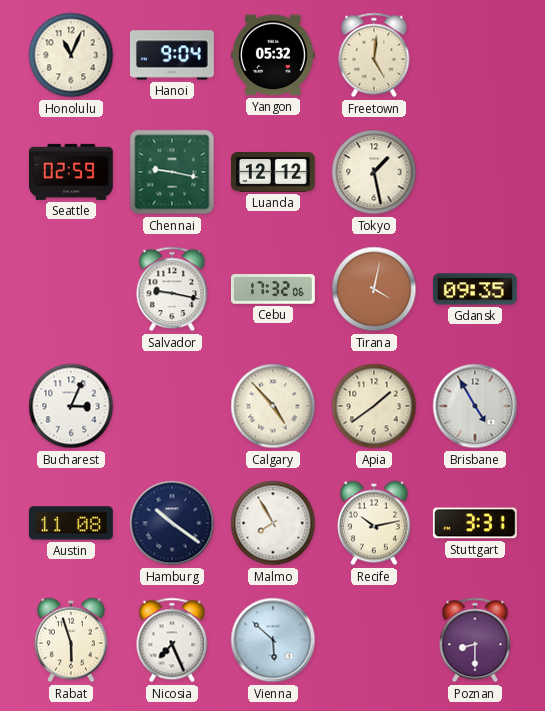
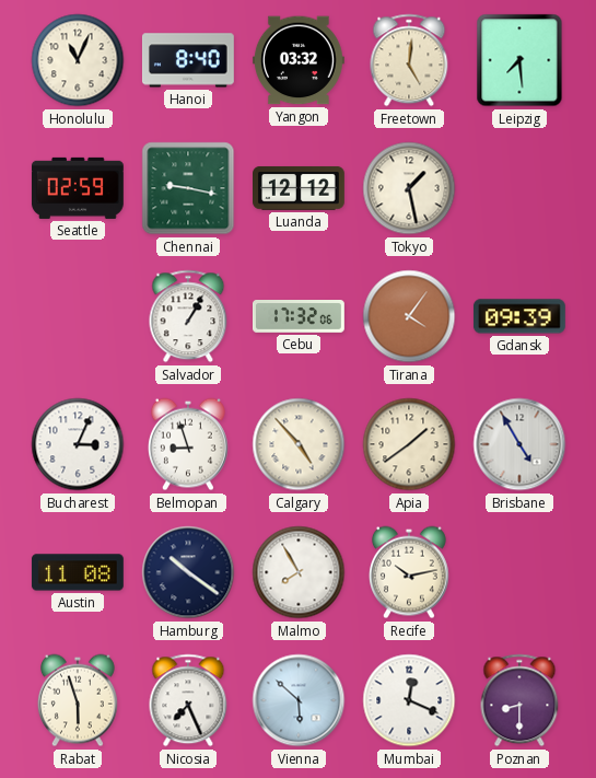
Hanoi: 9:04 -> 8:40
Yangon: 05:32 -> 03:32
Leipzig: none -> 7:29
Salvador: 9:17 -> 1:05
Tirana: 4:02 -> 4:06
Gdansk: 09:35 -> 09:39
Belmopan: none -> 8:57
Stuttgart: 3:31 -> none
Mumbai: none -> 12:19
